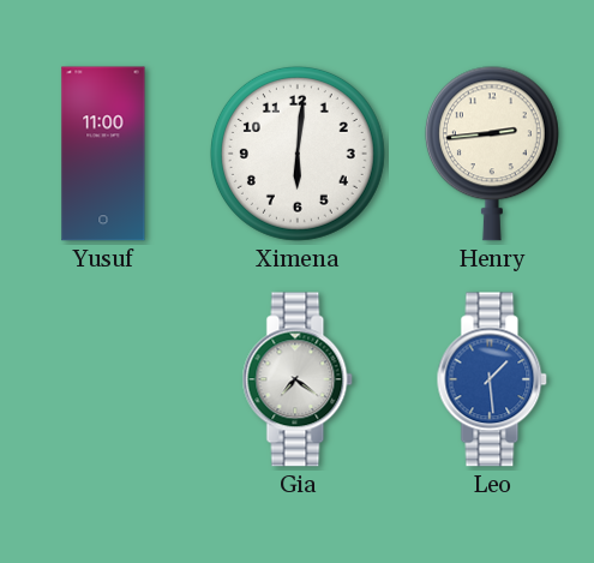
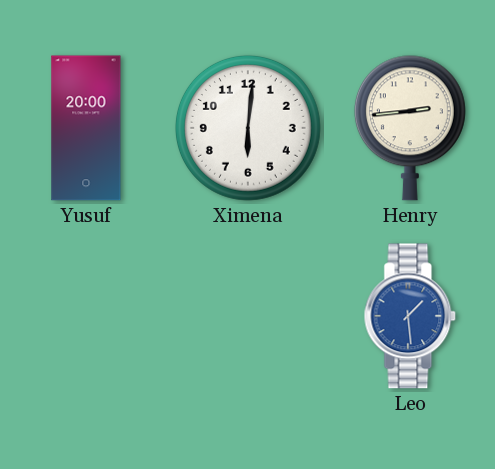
Yusuf: 11:00 -> 20:00
Gia: 7:21 -> none
